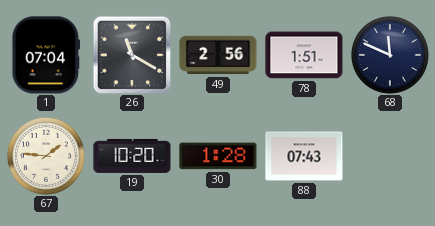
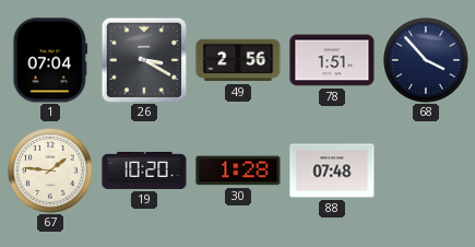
26: 11:20 -> 3:20
68: 11:49 -> 3:53
88: 07:43 -> 07:48
